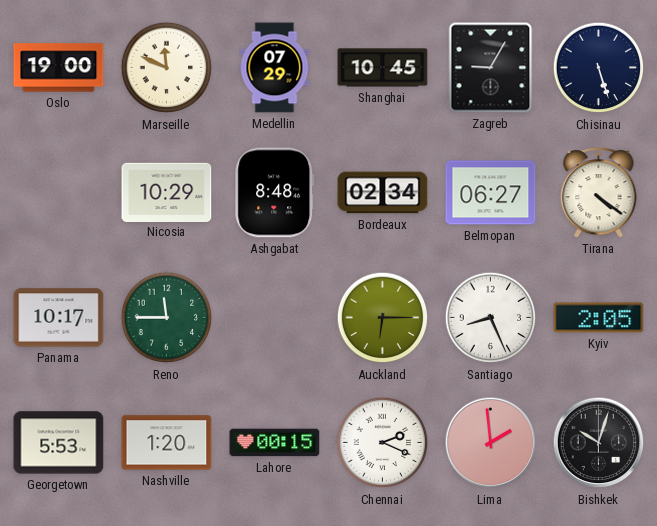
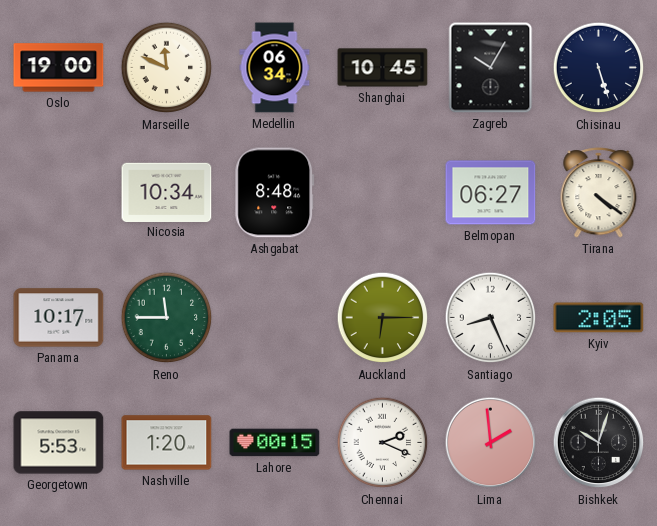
Medellin: 07:29 -> 06:34
Zagreb: 9:05 -> 10:05
Nicosia: 10:29 -> 10:34
Bordeaux: 02:34 -> none
